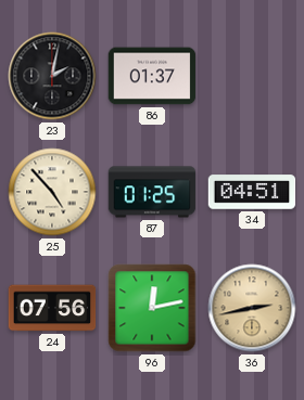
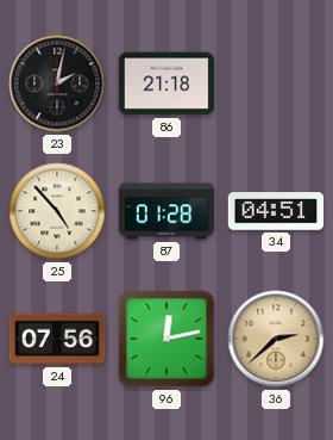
86: 01:37 -> 21:18
87: 01:25 -> 01:28
36: 2:43 -> 2:38
